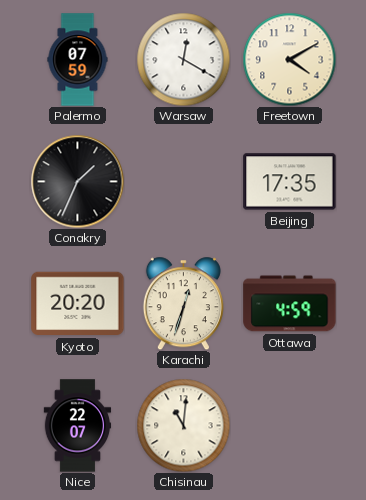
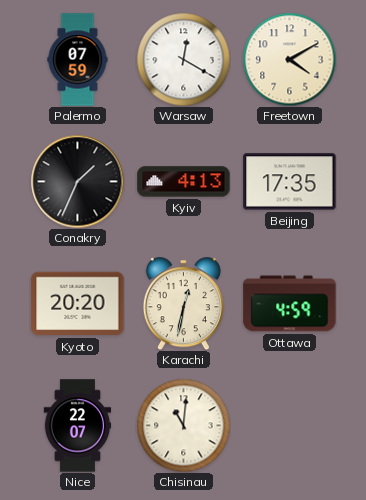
Kyiv: none -> 4:13
Karachi: 12:33 -> 12:32
